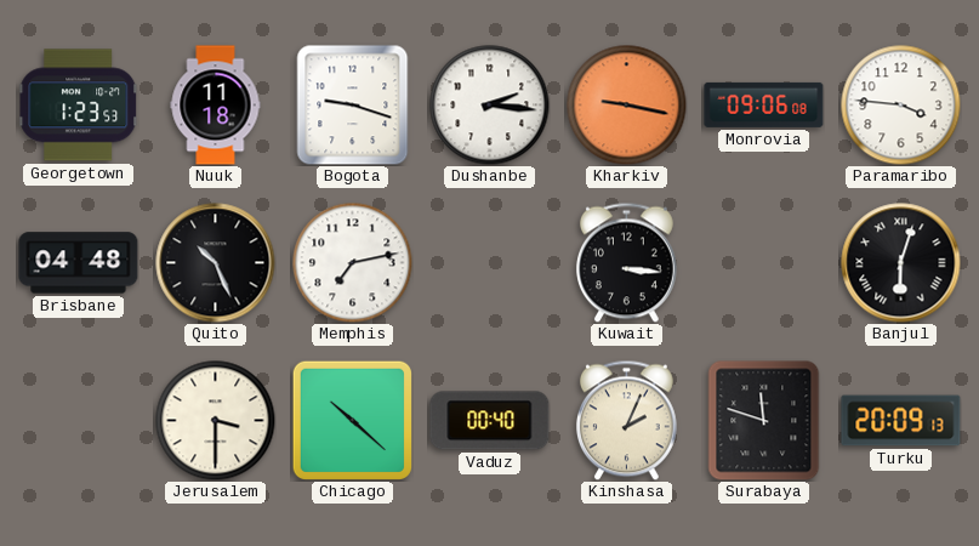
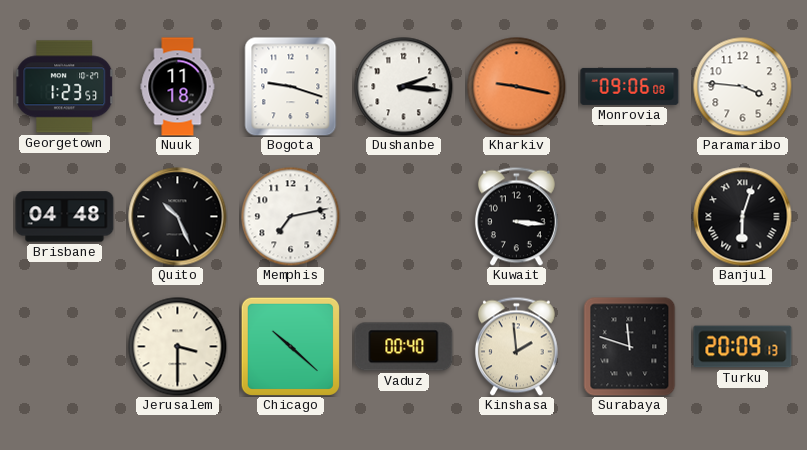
Kinshasa: 2:04 -> 1:59
